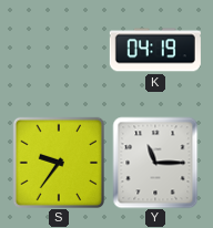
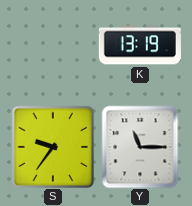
K: 04:19 -> 13:19
